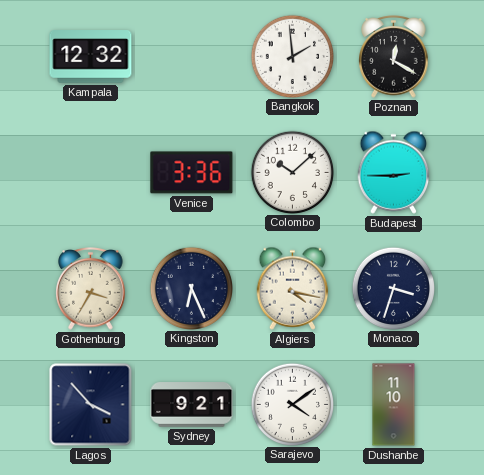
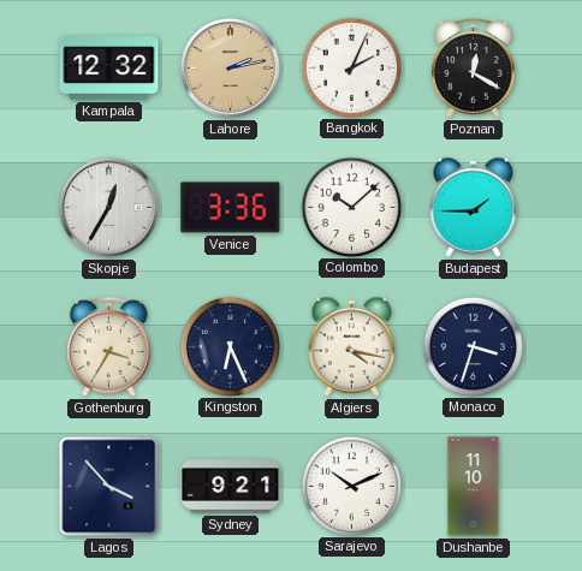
Lahore: none -> 2:13
Bangkok: 1:59 -> 2:04
Skopje: none -> 12:35
Budapest: 2:45 -> 1:45
Sarajevo: 4:09 -> 10:11
